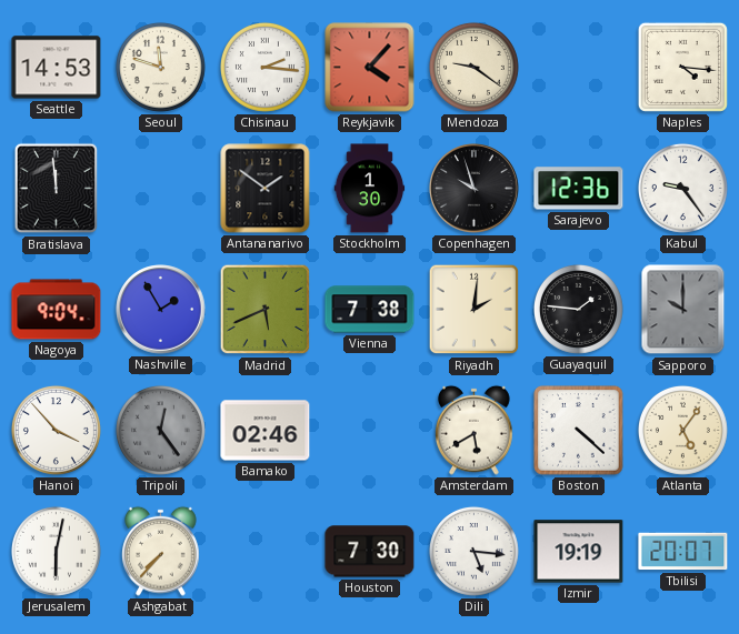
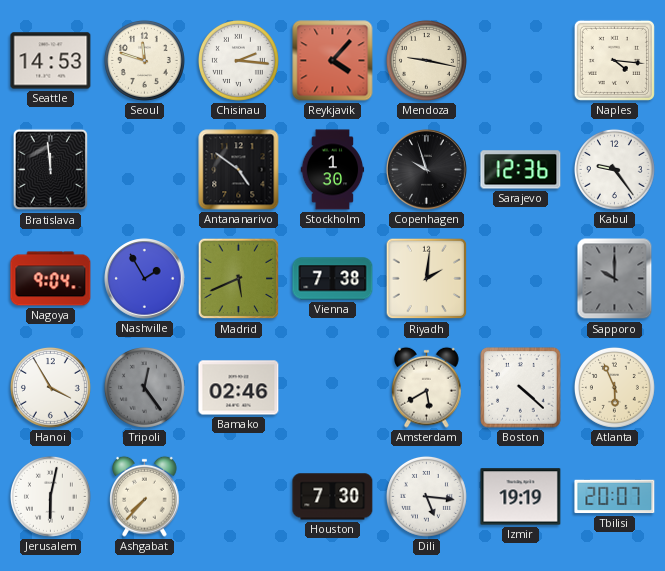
Mendoza: 9:21 -> 9:17
Antananarivo: 1:51 -> 4:51
Guayaquil: 1:46 -> none
Hanoi: 3:53 -> 3:55
Atlanta: 5:06 -> 5:56
